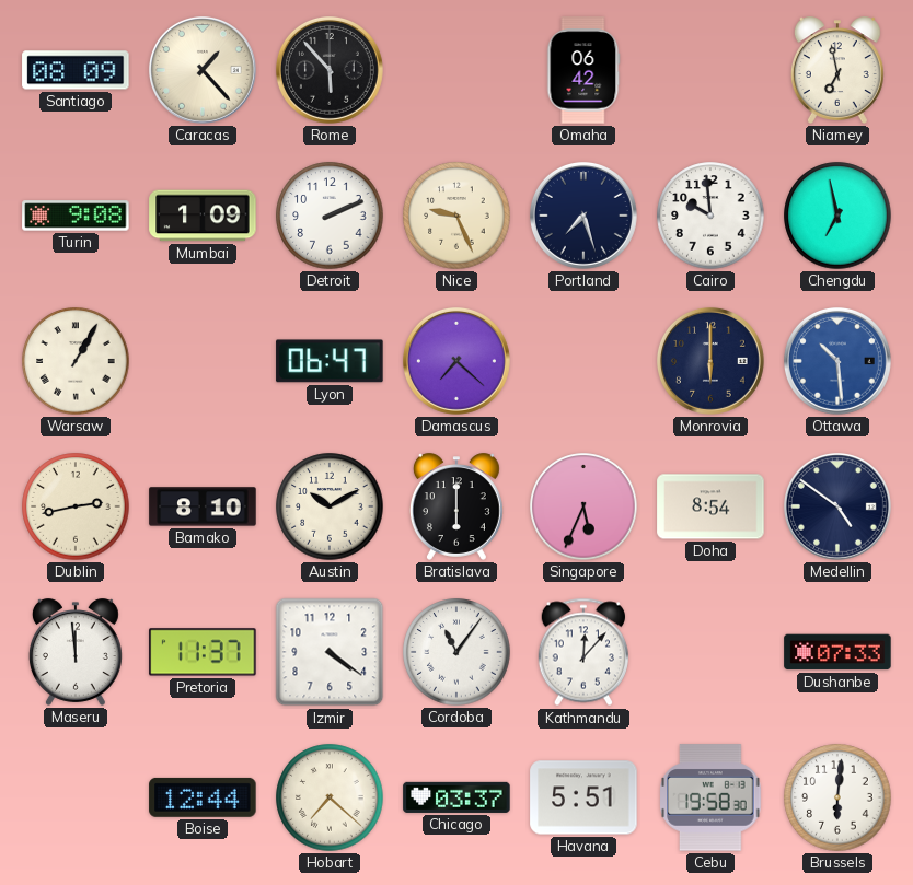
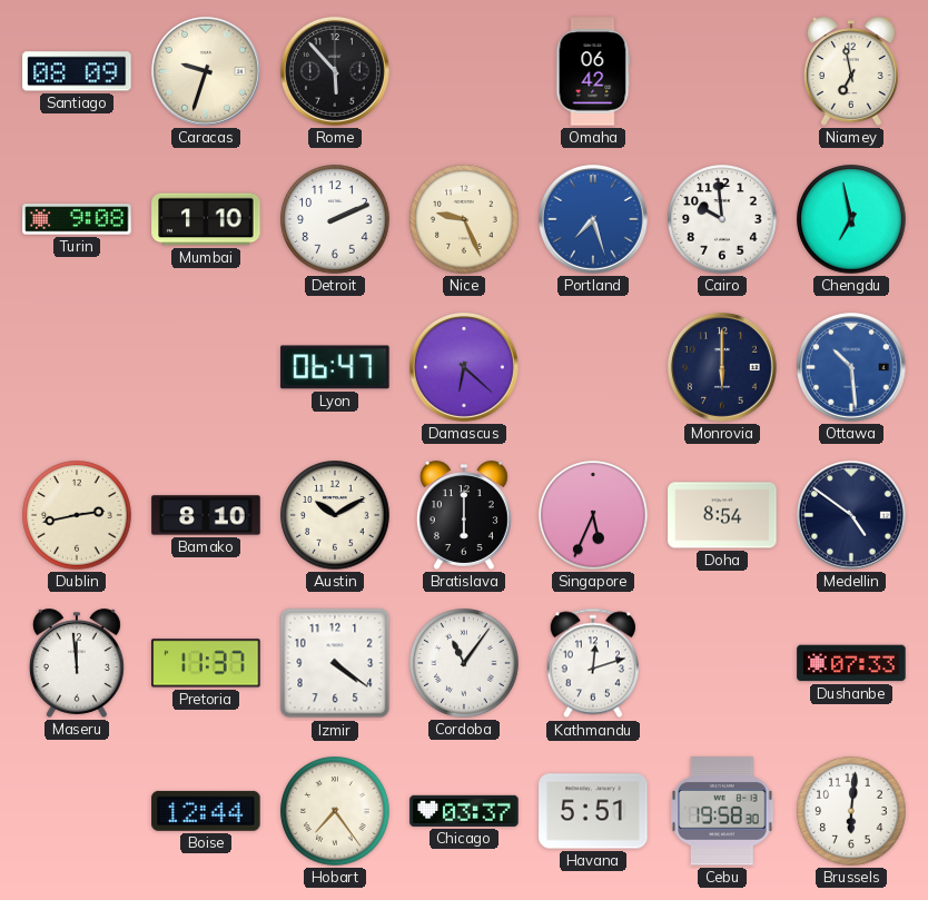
Caracas: 1:23 -> 9:33
Mumbai: 1:09 -> 1:10
Portland dial: navy -> blue
Warsaw: 1:05 -> none
Damascus: 7:22 -> 6:22
Kathmandu: 12:07 -> 12:12
Hobart: 7:22 -> 7:24
